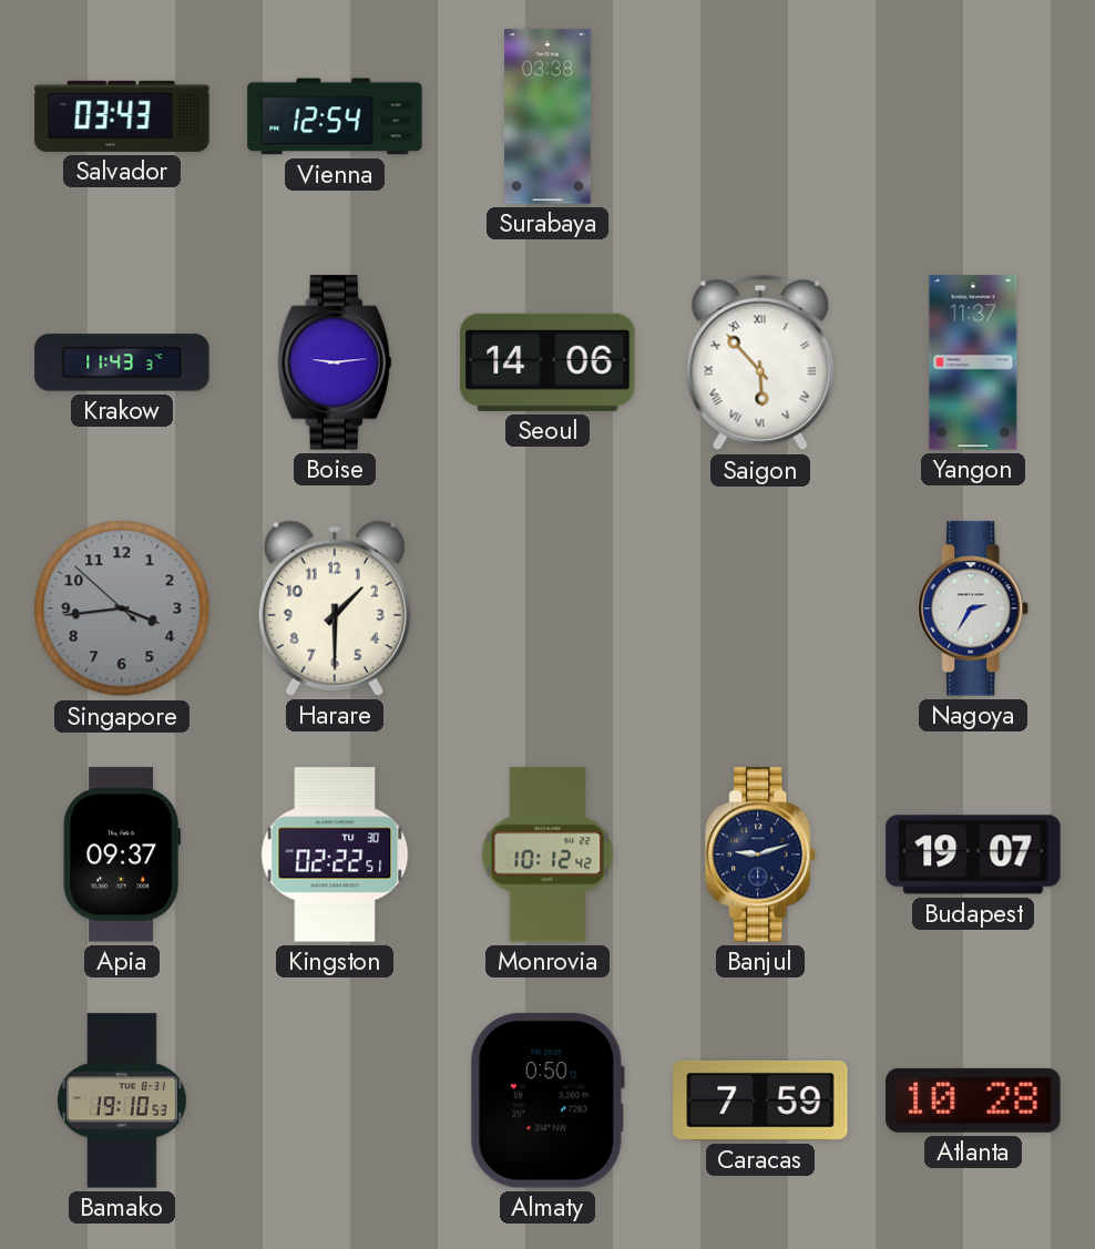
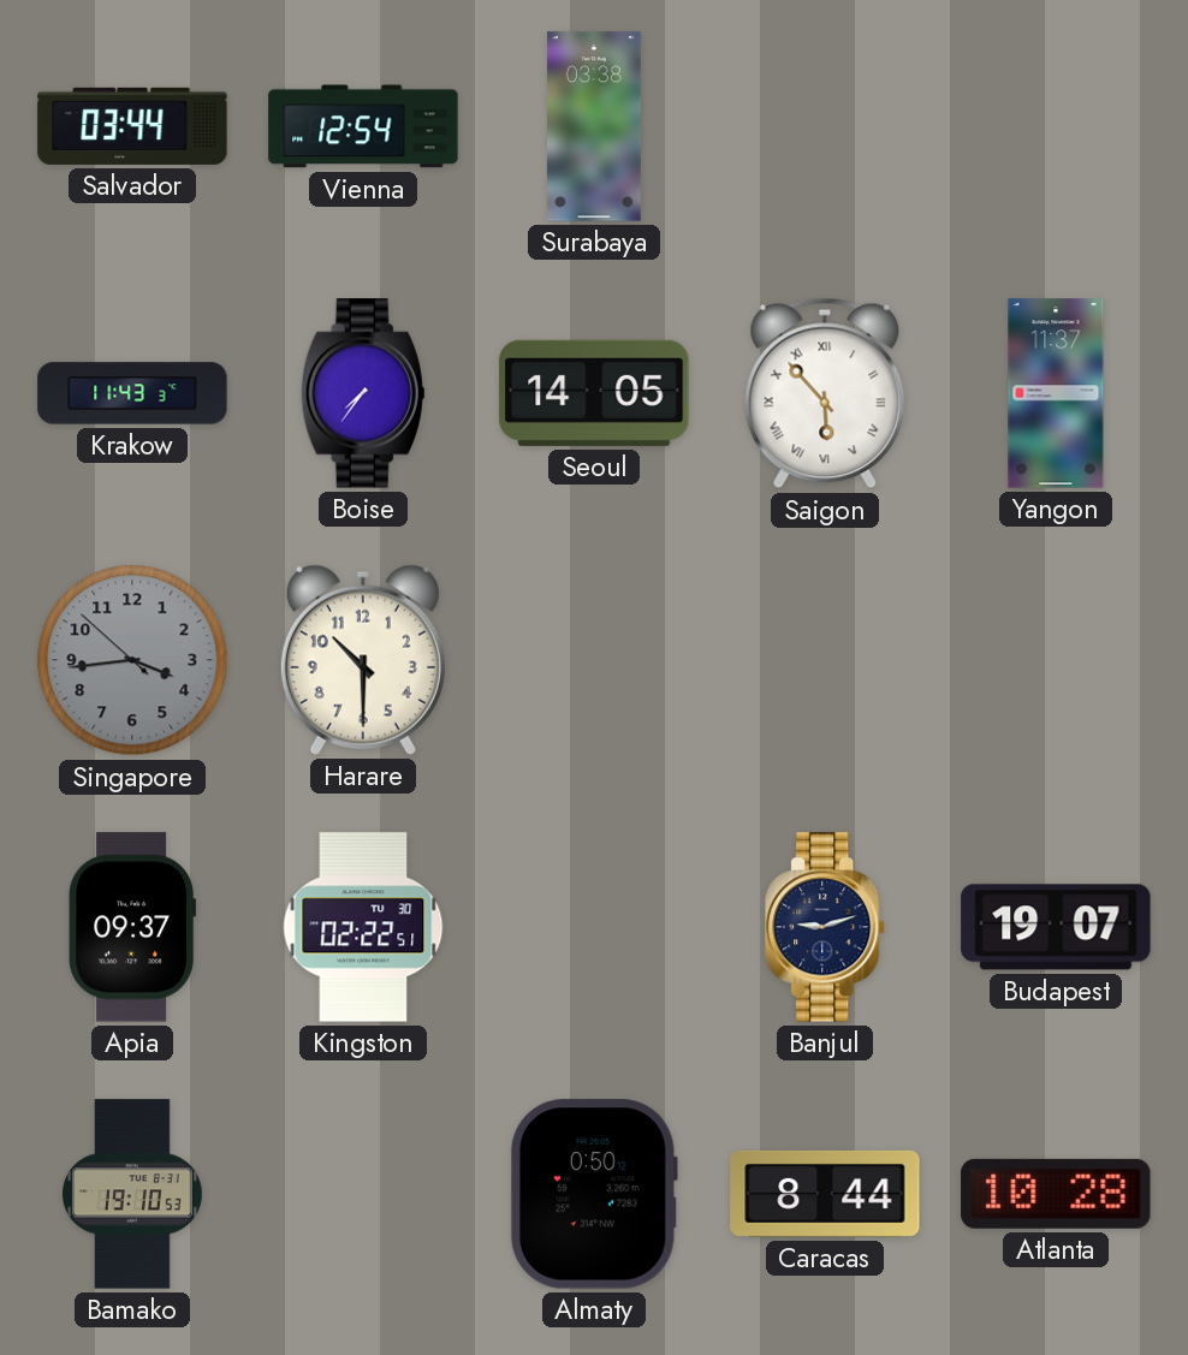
Salvador: 03:43 -> 03:44
Boise: 9:14 -> 7:36
Seoul: 14:06 -> 14:05
Harare: 1:30 -> 10:30
Nagoya: 2:35 -> none
Monrovia: 10:12 -> none
Caracas: 7:59 -> 8:44
